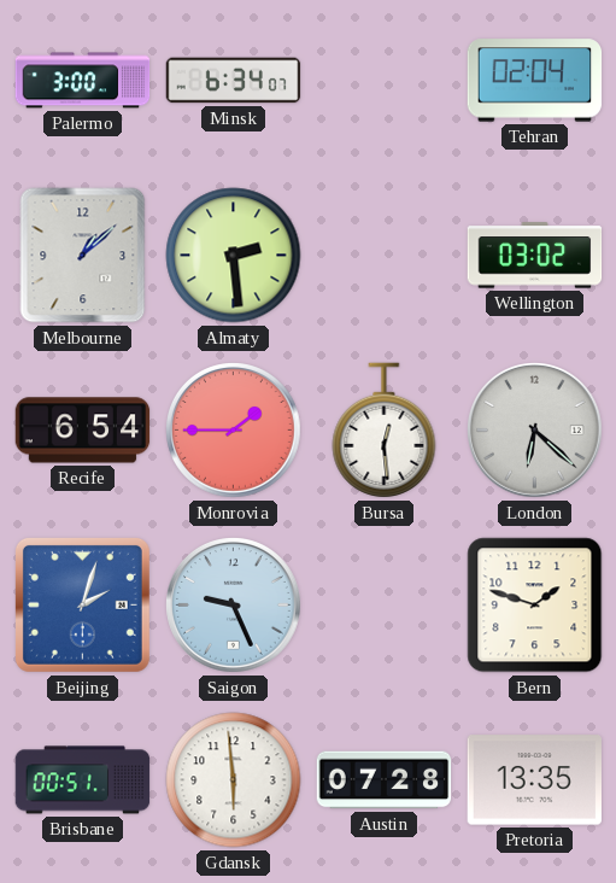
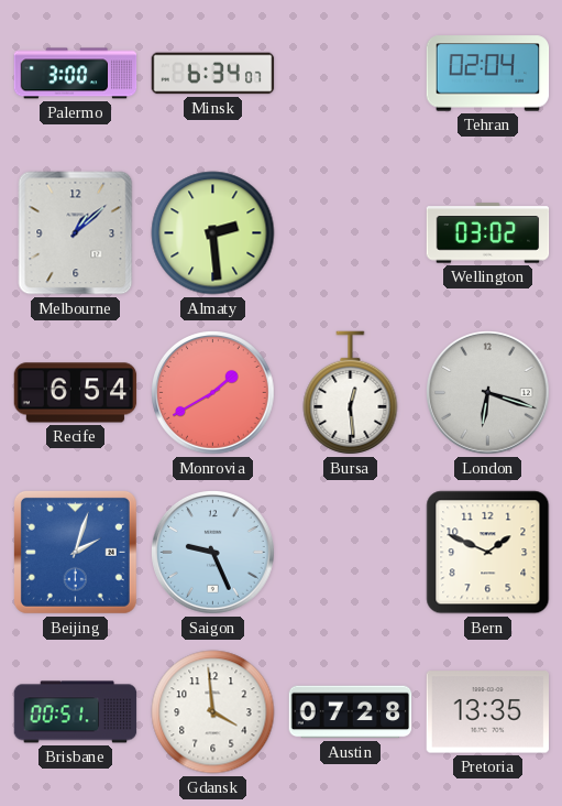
Monrovia: 1:45 -> 1:40
London: 6:22 -> 6:18
Bern: 1:48 -> 1:49
Gdansk: 5:59 -> 3:59
